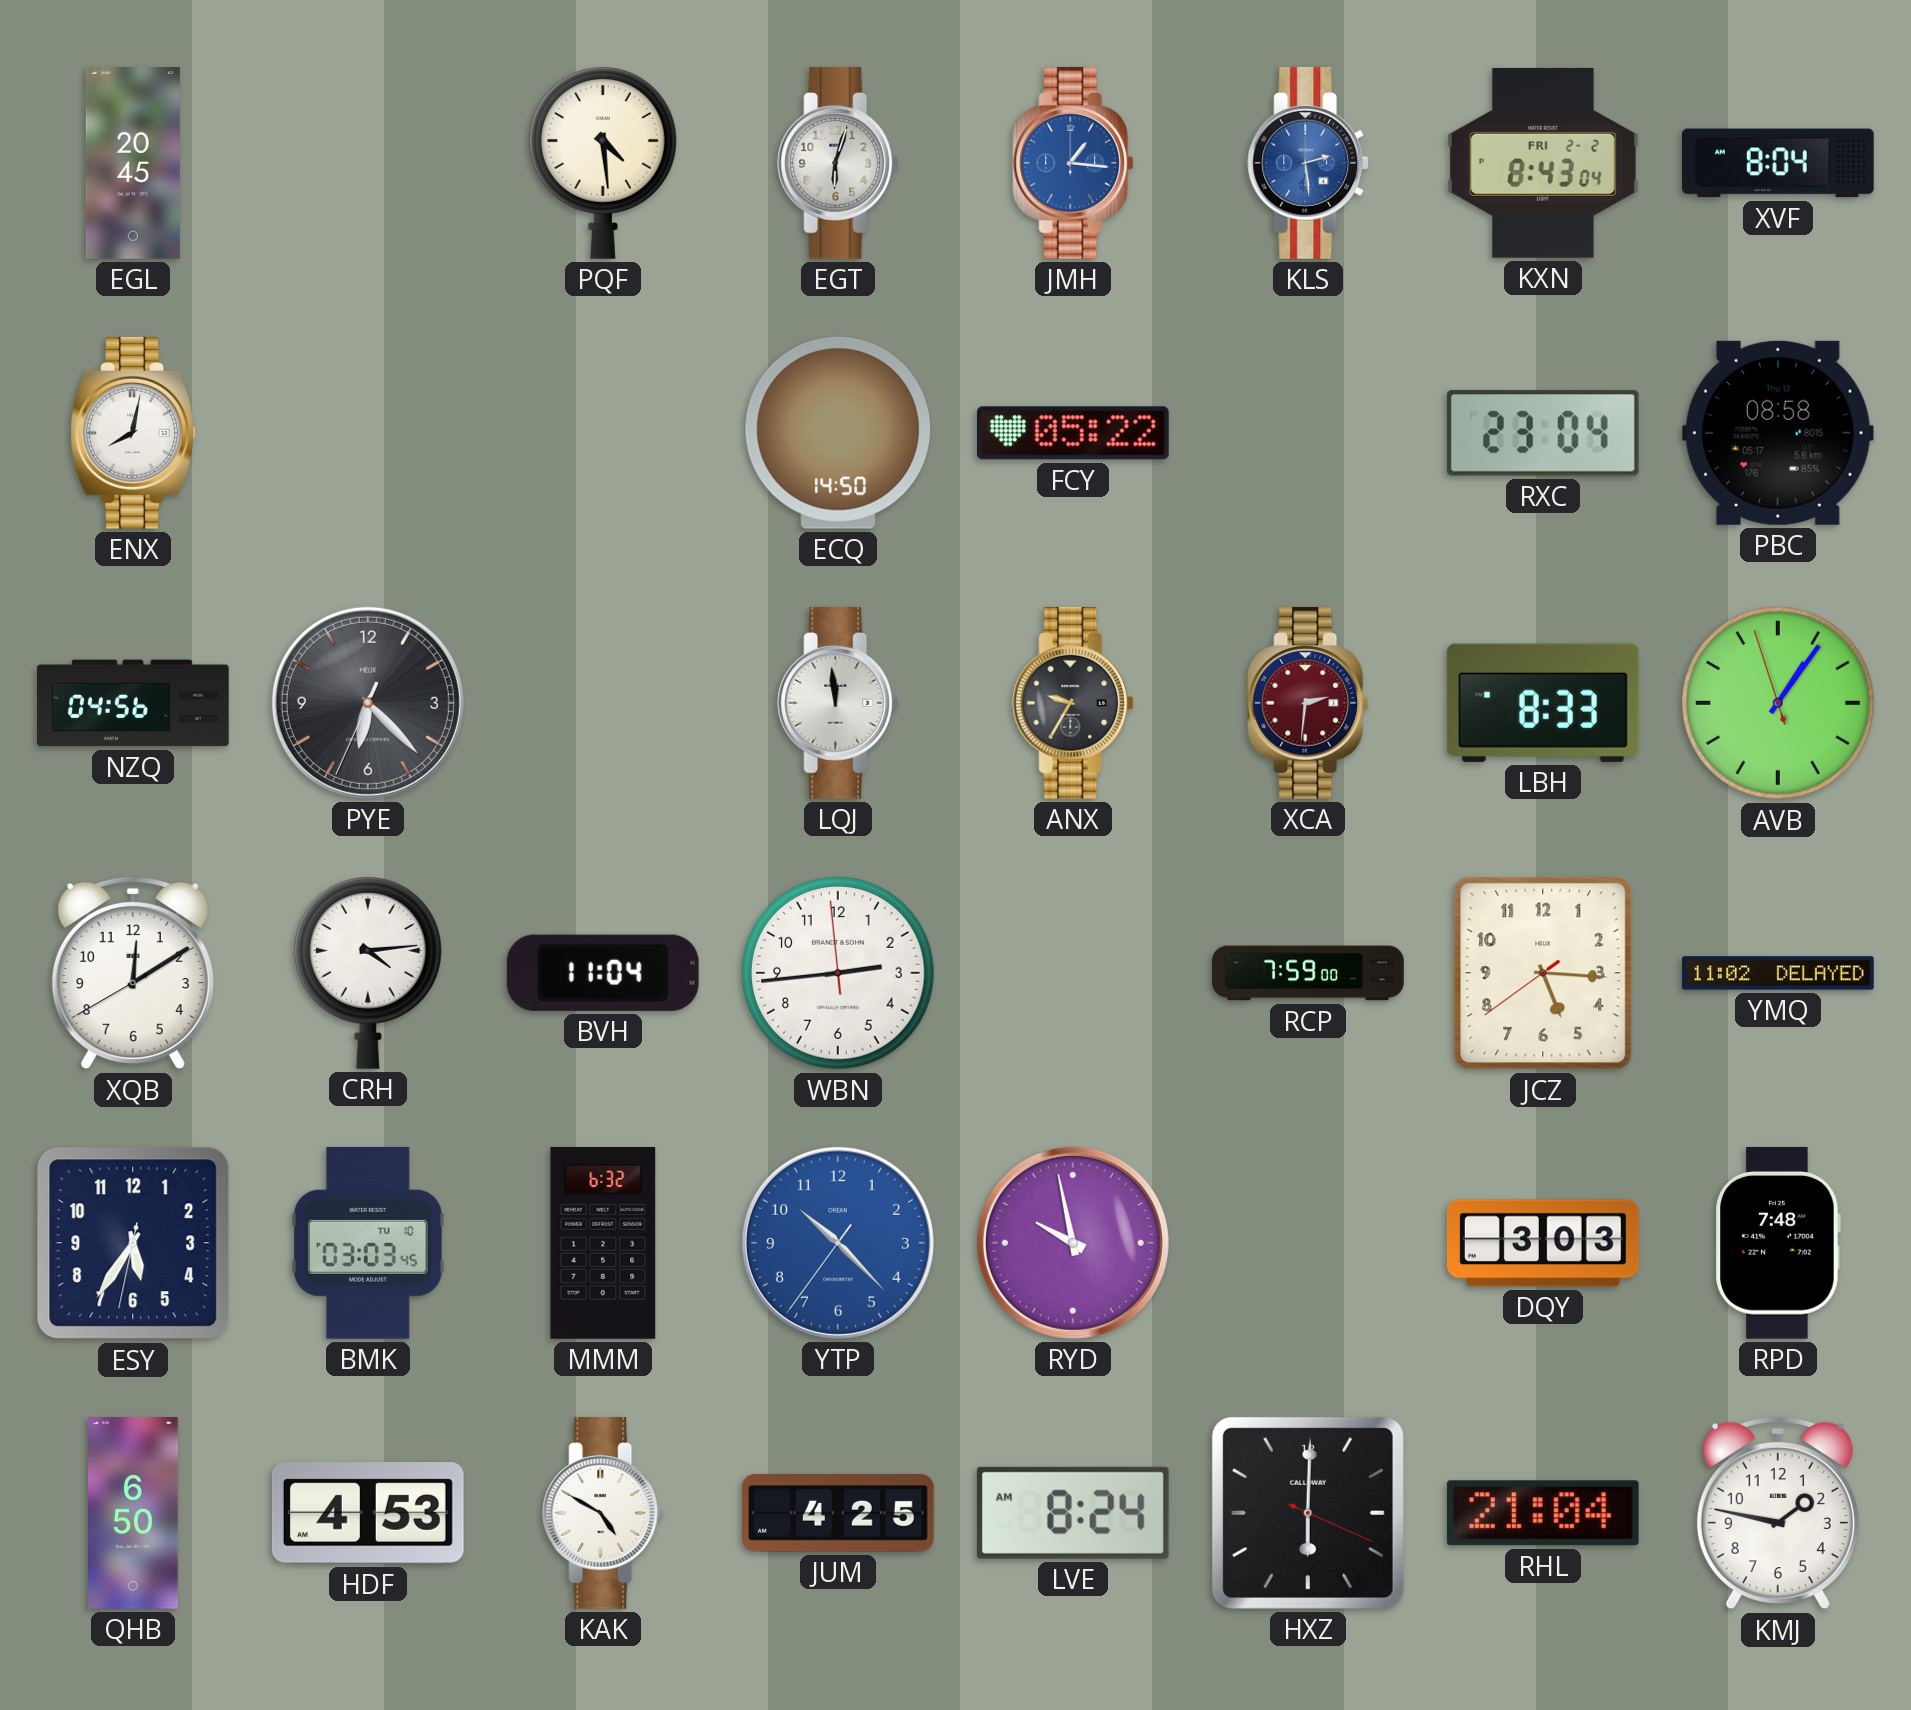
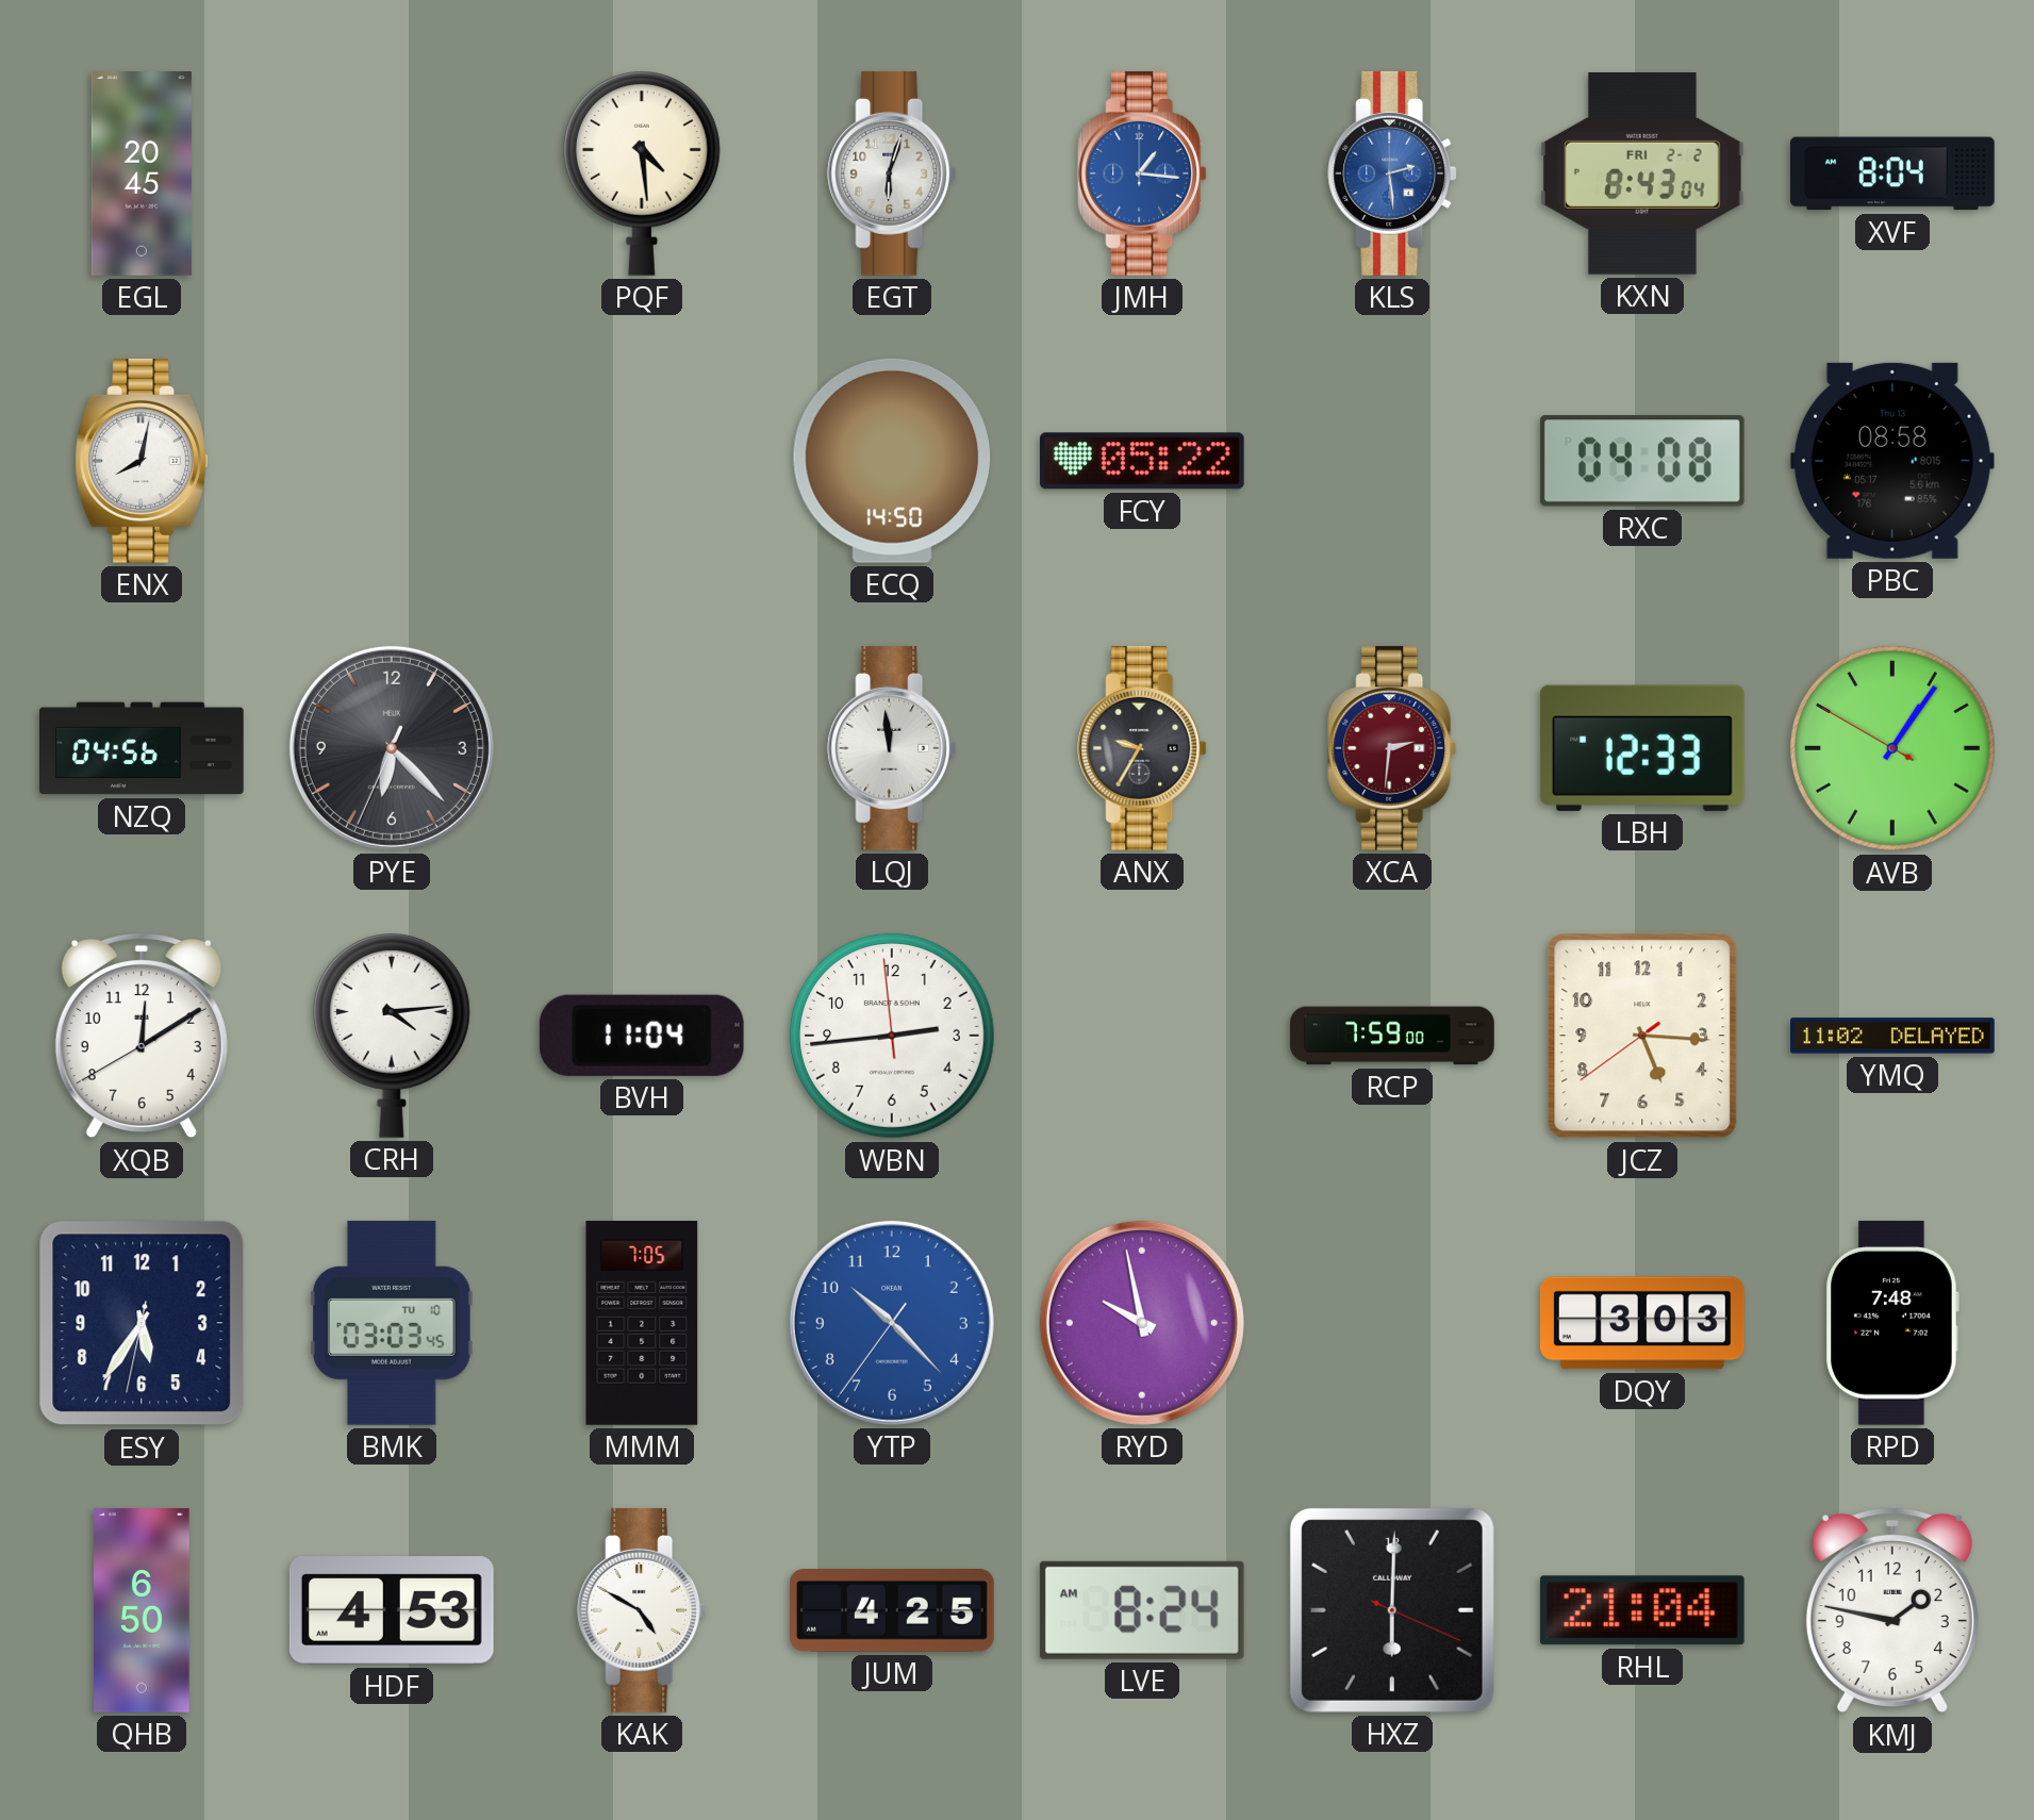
RXC: 23:04 -> 04:08
LBH: 8:33 -> 12:33
AVB: 1:05:57 -> 1:05:50
MMM: 6:32 -> 7:05
